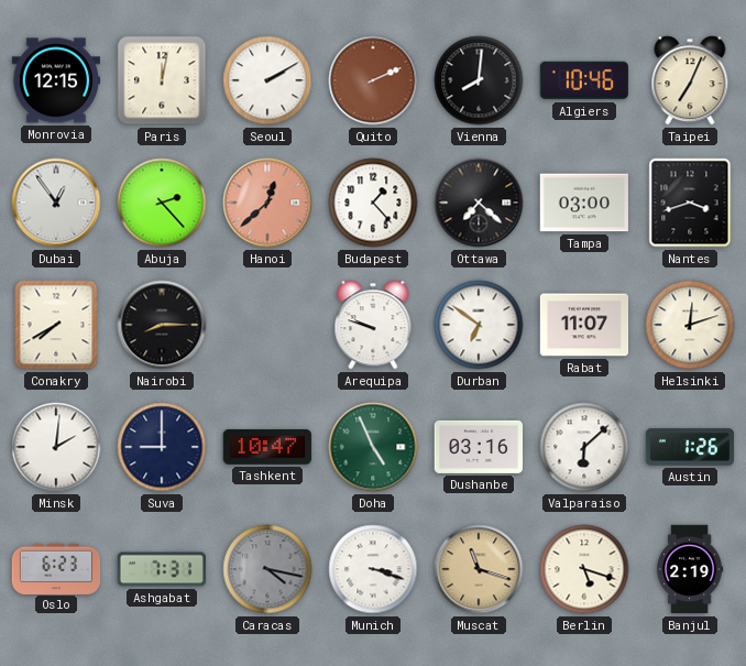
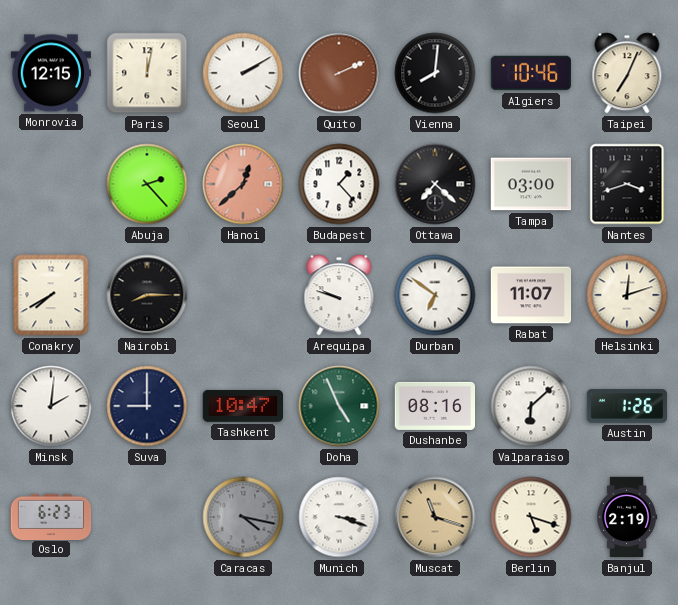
Dubai: 12:54 -> none
Dushanbe: 03:16 -> 08:16
Ashgabat: 7:31 -> none
